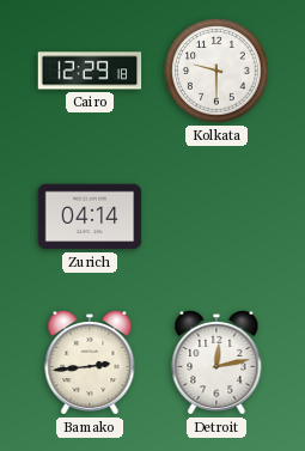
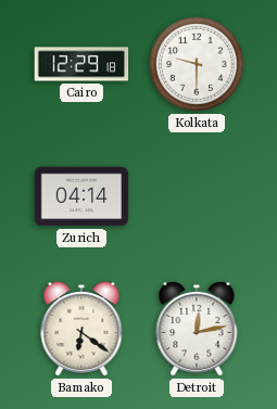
Bamako: 2:44 -> 6:21
